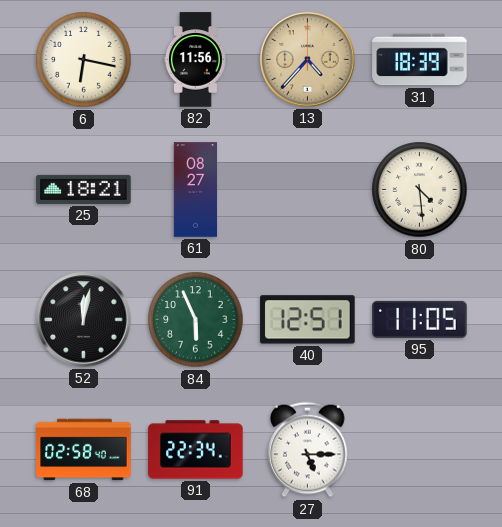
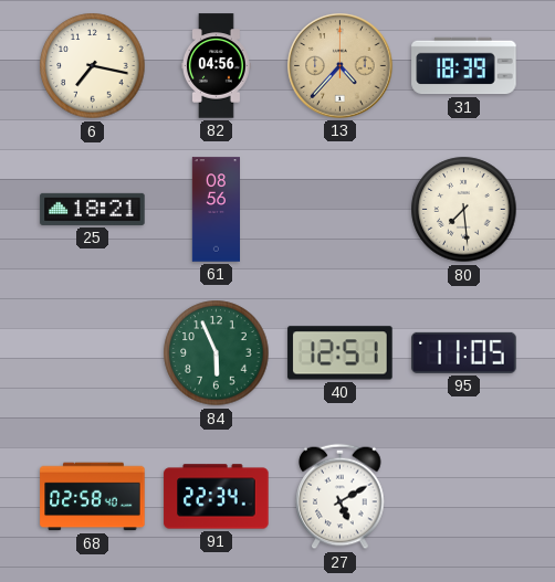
6: 6:17 -> 7:17
82: 11:56 -> 04:56
61: 08:27 -> 08:56
80: 4:29 -> 7:29
52: 12:02 -> none
27: 5:15 -> 5:10
